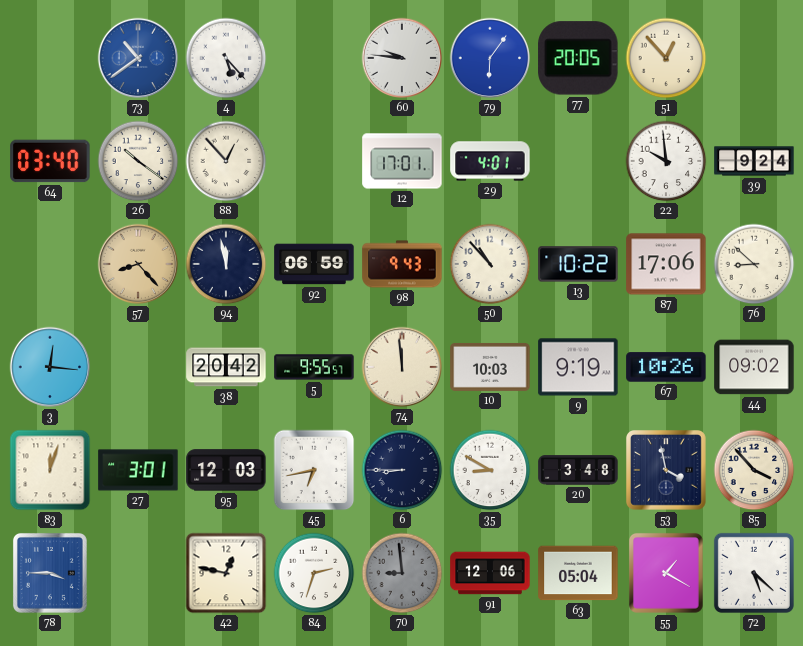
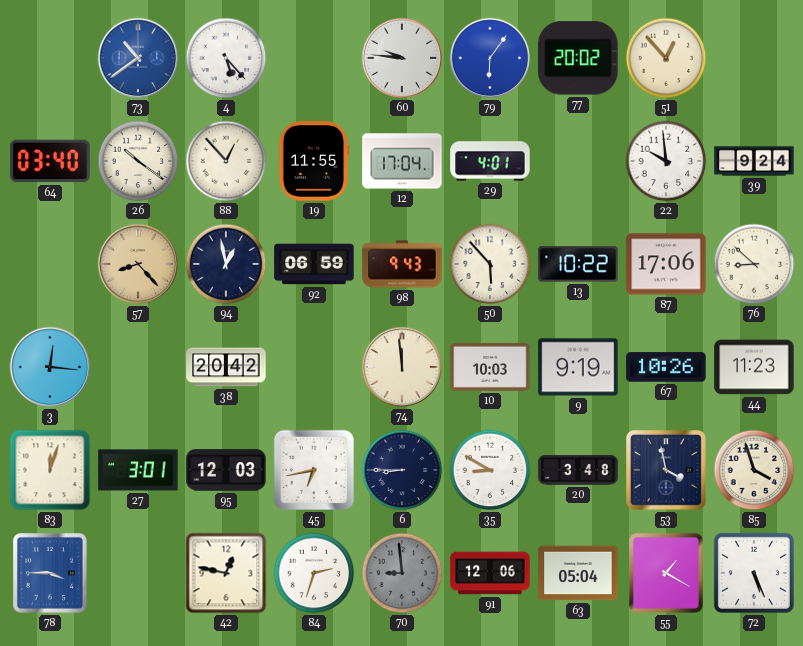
77: 20:05 -> 20:02
19: none -> 11:55
12: 17:01 -> 17:04
94: 11:58 -> 12:58
50: 10:53 -> 5:53
5: 9:55 -> none
44: 09:02 -> 11:23
85: 3:53 -> 3:57
72: 5:22 -> 5:26
